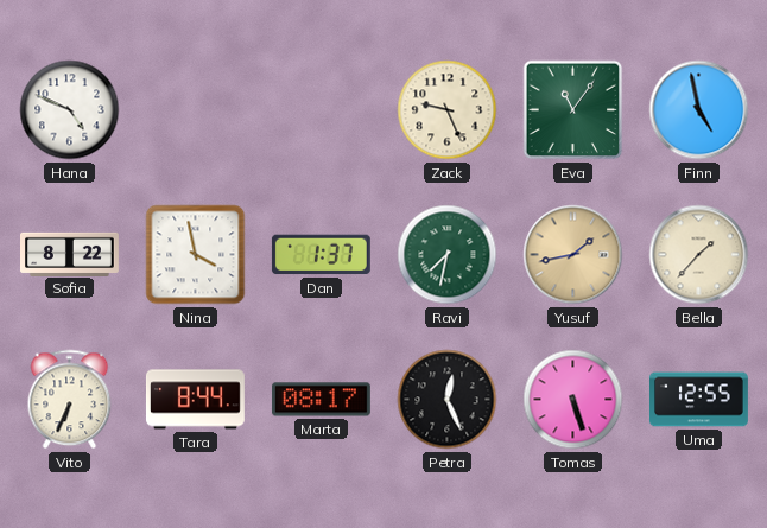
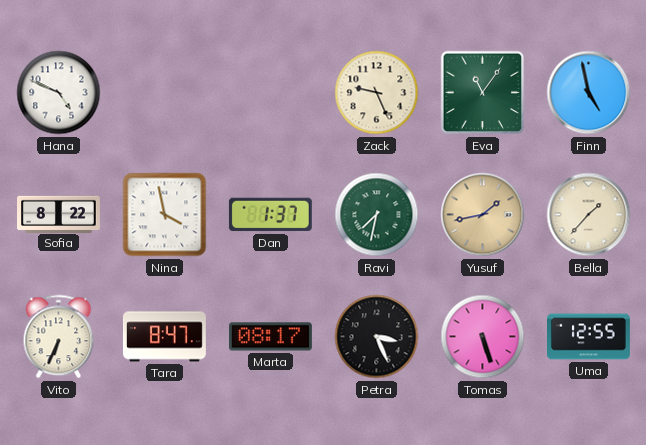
Tara: 8:44 -> 8:47
Petra: 12:26 -> 3:26
